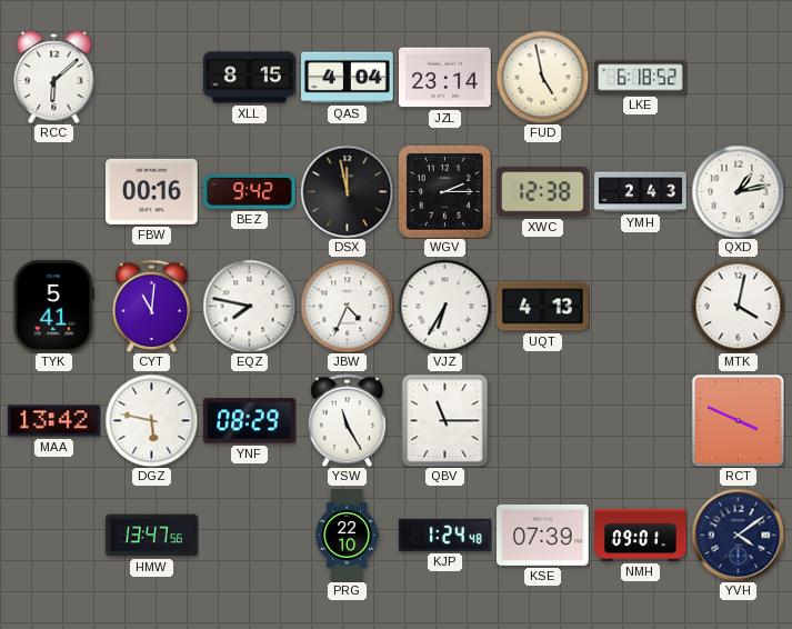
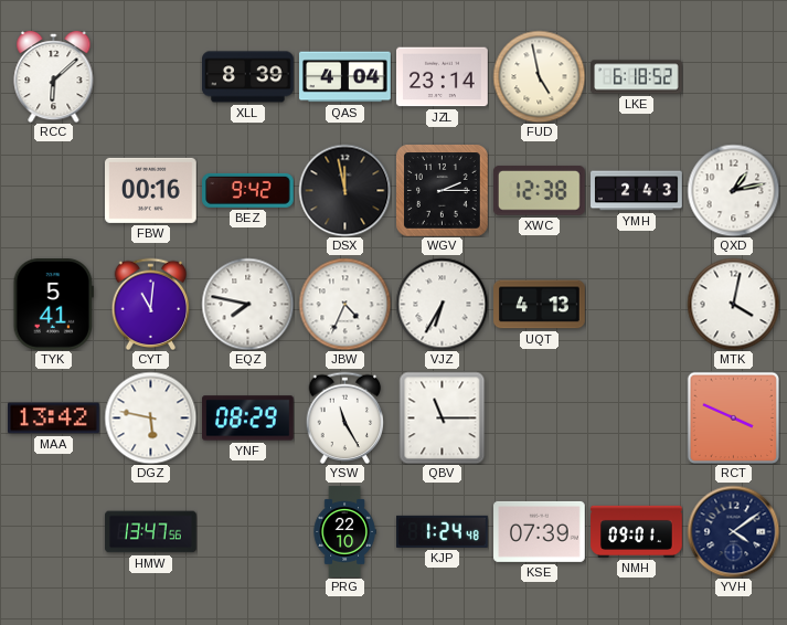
XLL: 8:15 -> 8:39
